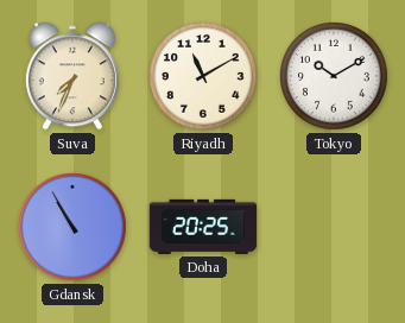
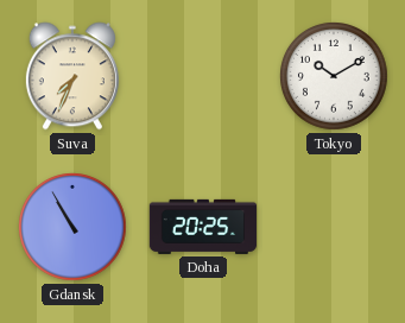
Riyadh: 11:10 -> none
